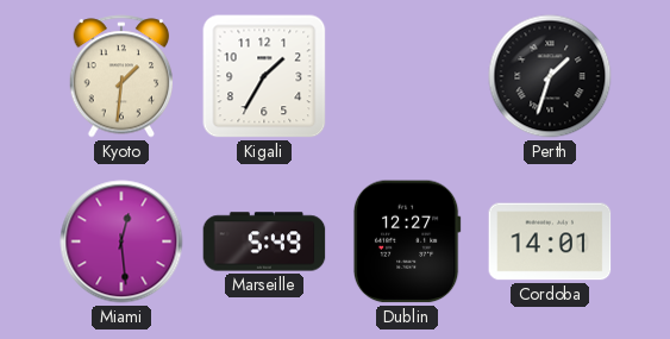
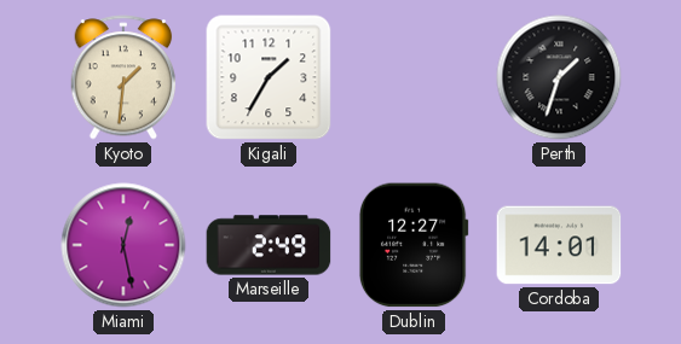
Miami: 12:29 -> 12:28
Marseille: 5:49 -> 2:49
